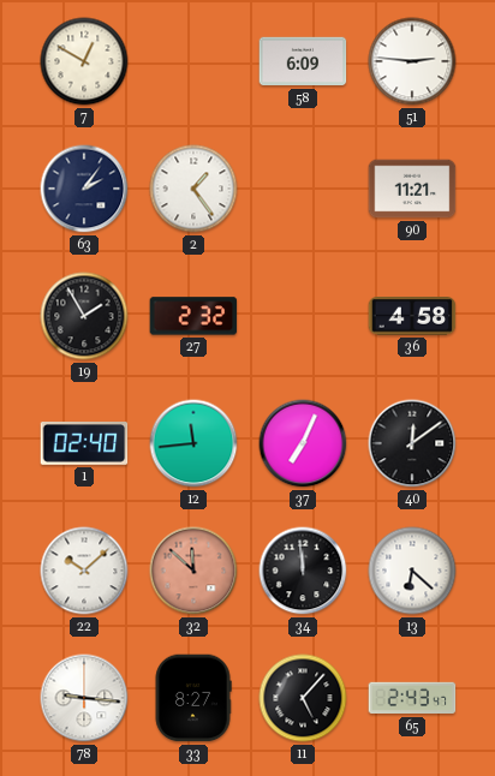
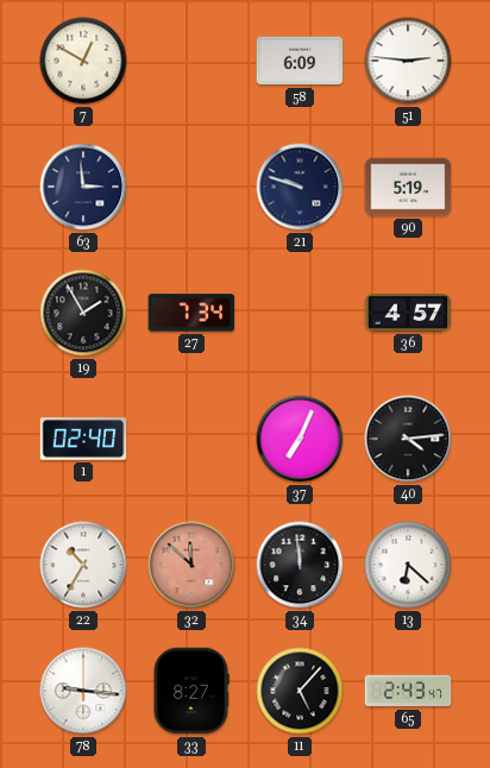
63: 2:06 -> 2:59
2: 1:24 -> none
21: none -> 9:48
90: 11:21 -> 5:19
27: 2:32 -> 7:34
36: 4:58 -> 4:57
12: 11:44 -> none
40: 12:09 -> 4:14
22: 10:08 -> 10:35
